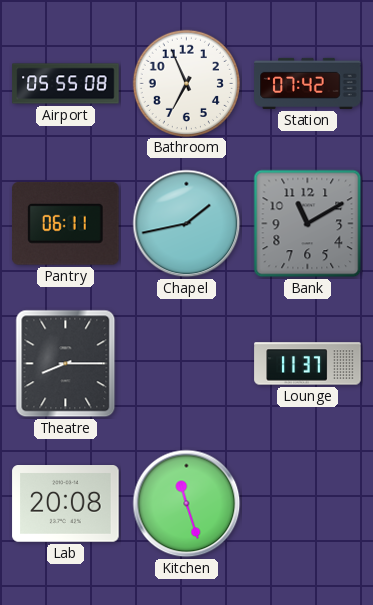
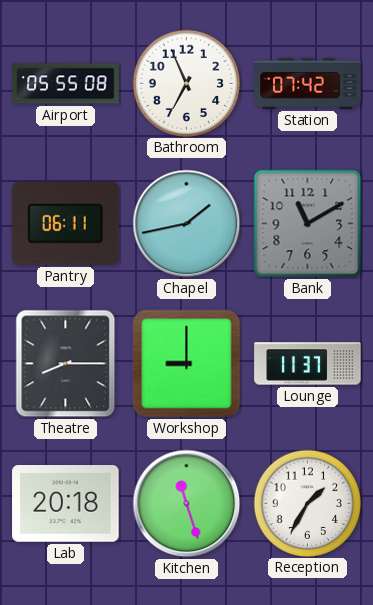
Workshop: none -> 9:00
Lab: 20:08 -> 20:18
Reception: none -> 1:35
